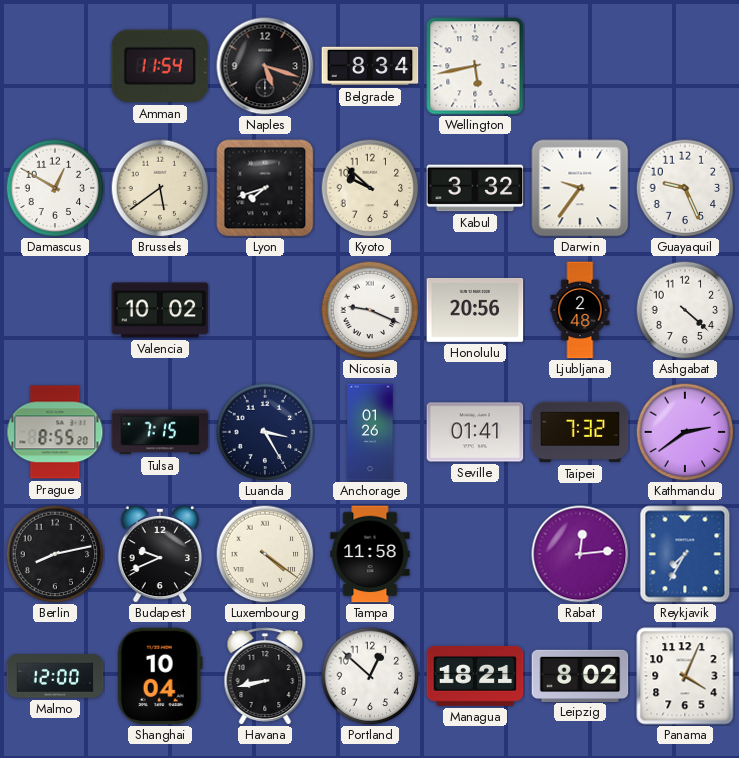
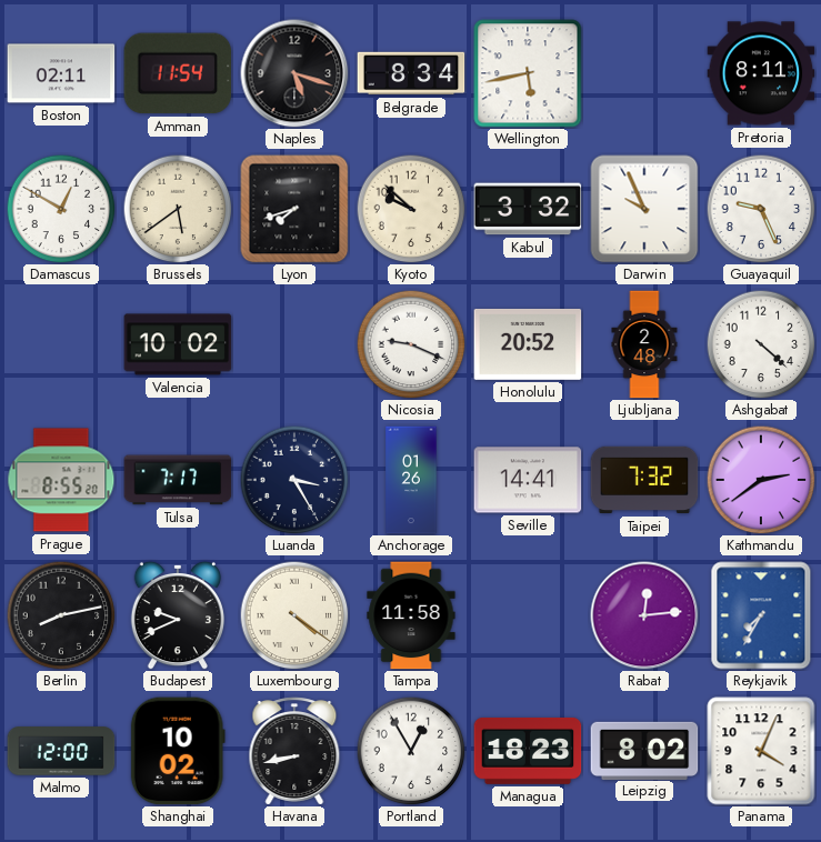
Boston: none -> 02:11
Pretoria: none -> 8:11
Darwin: 9:36 -> 9:56
Honolulu: 20:56 -> 20:52
Tulsa: 7:15 -> 7:17
Seville: 01:41 -> 14:41
Shanghai: 10:04 -> 10:02
Portland: 12:52 -> 12:55
Managua: 18:21 -> 18:23
